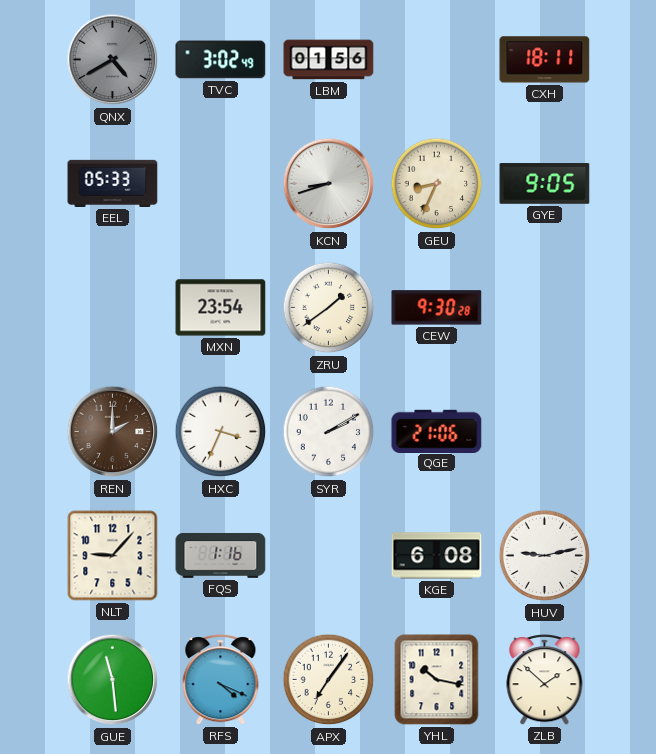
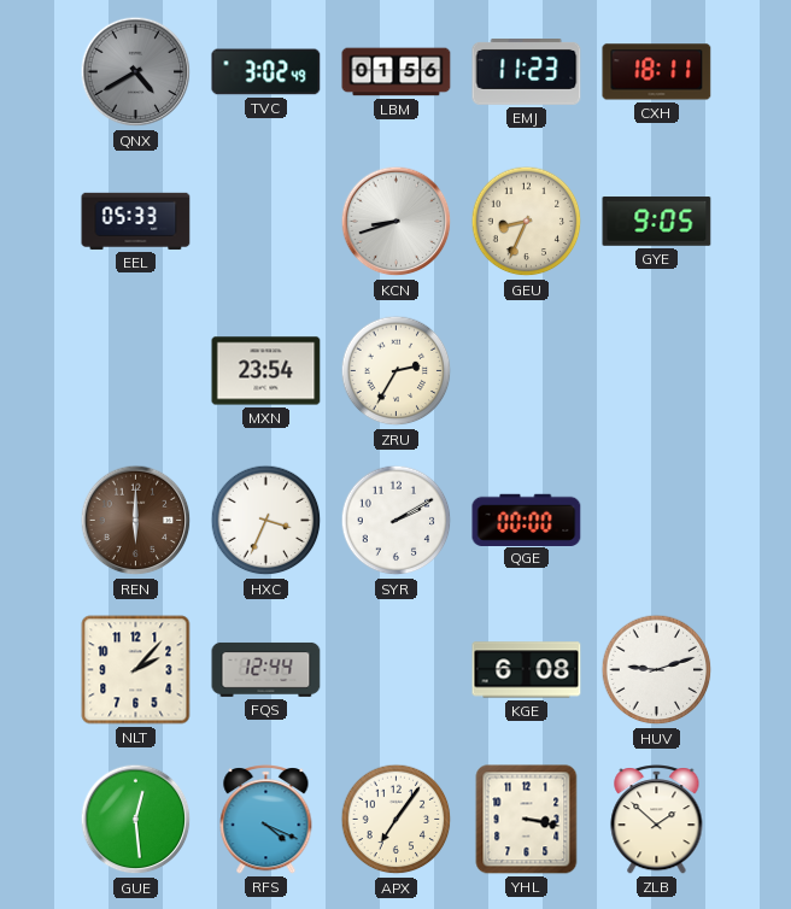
EMJ: none -> 11:23
ZRU: 1:39 -> 2:35
CEW: 9:30 -> none
REN: 2:00 -> 6:00
QGE: 21:06 -> 00:00
NLT: 9:07 -> 2:07
FQS: 1:16 -> 12:44
HUV: 9:13 -> 9:12
GUE: 11:29 -> 12:29
YHL: 10:17 -> 3:17
